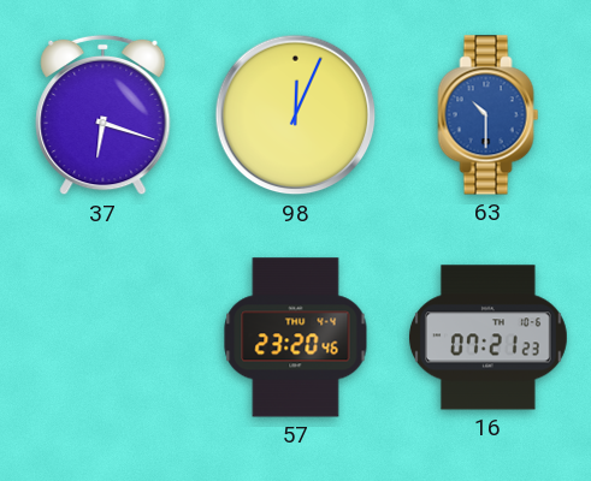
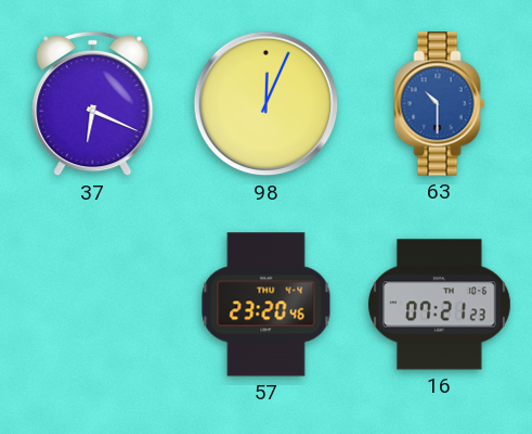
37: 6:18 -> 6:19
